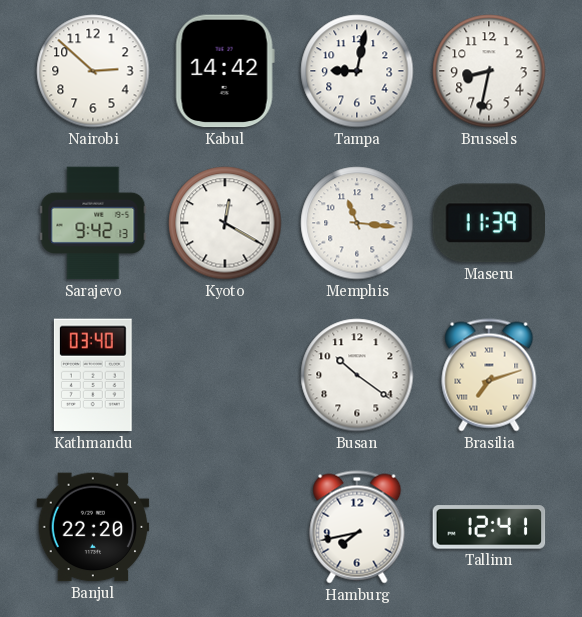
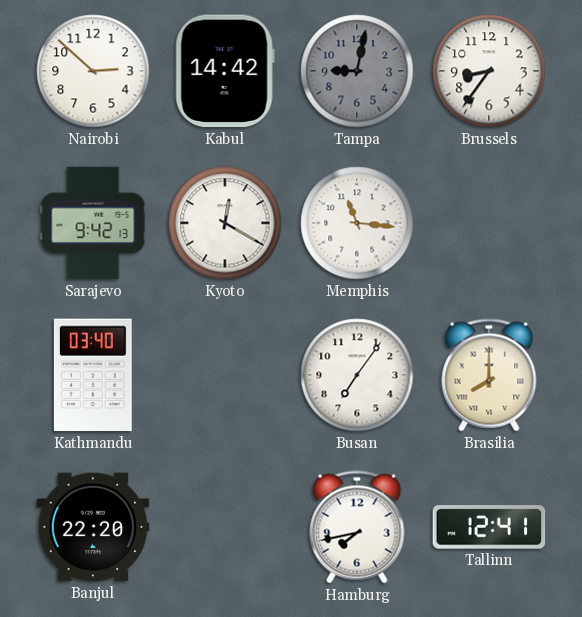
Tampa dial: white -> grey
Brussels: 8:32 -> 8:36
Maseru: 11:39 -> none
Busan: 10:21 -> 7:06
Brasilia: 7:12 -> 8:00
